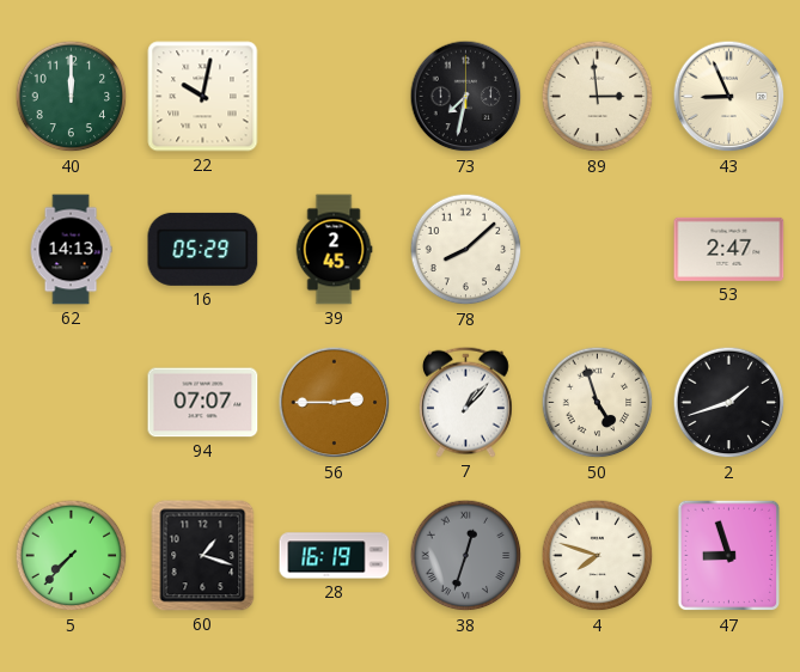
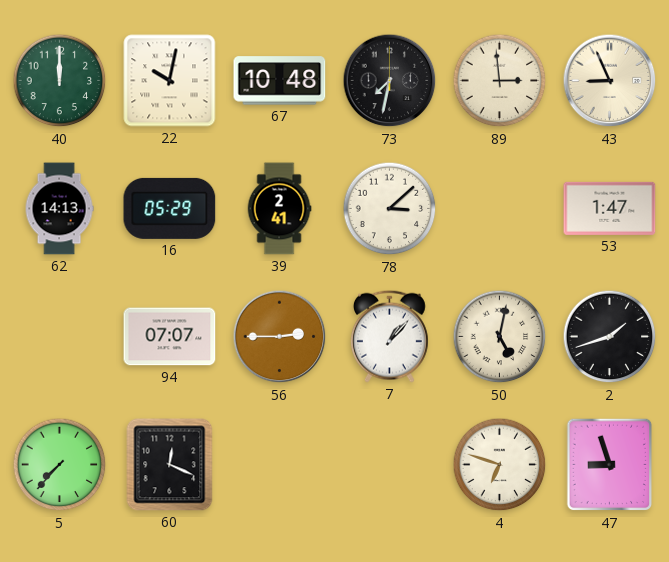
67: none -> 10:48
39: 2:45 -> 2:41
78: 8:08 -> 3:08
53: 2:47 -> 1:47
50: 4:57 -> 5:02
60: 1:18 -> 12:19
28: 16:19 -> none
38: 12:33 -> none
4: 7:48 -> 6:48
